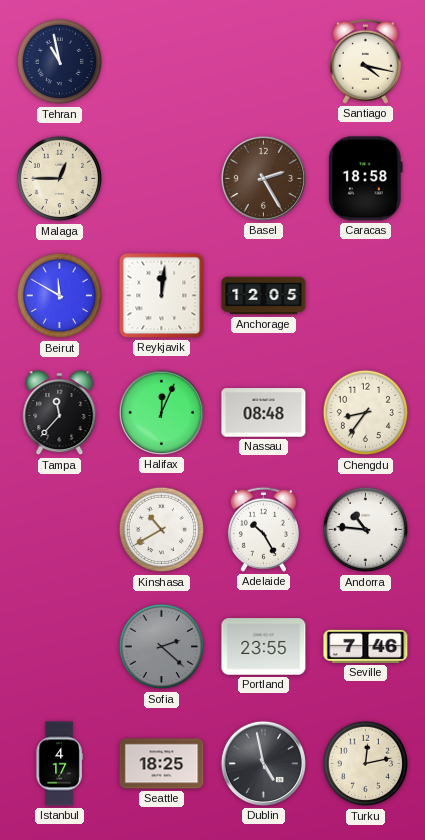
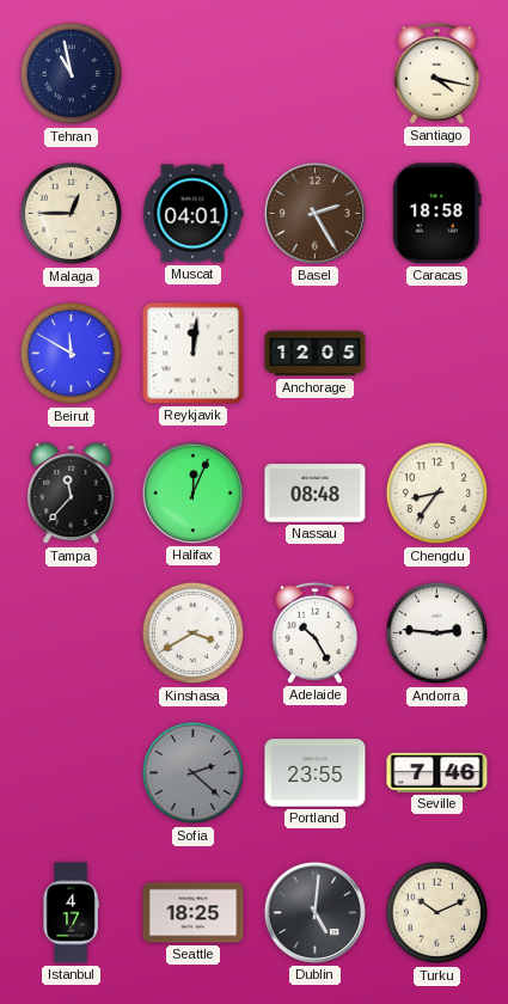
Muscat: none -> 04:01
Kinshasa: 10:40 -> 3:40
Andorra: 10:46 -> 2:46
Dublin: 4:58 -> 5:01
Turku: 12:13 -> 10:11
